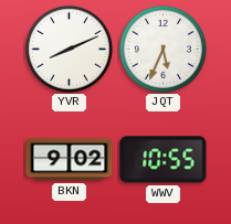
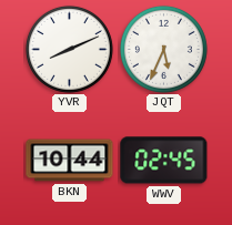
BKN: 9:02 -> 10:44
WWV: 10:55 -> 02:45
